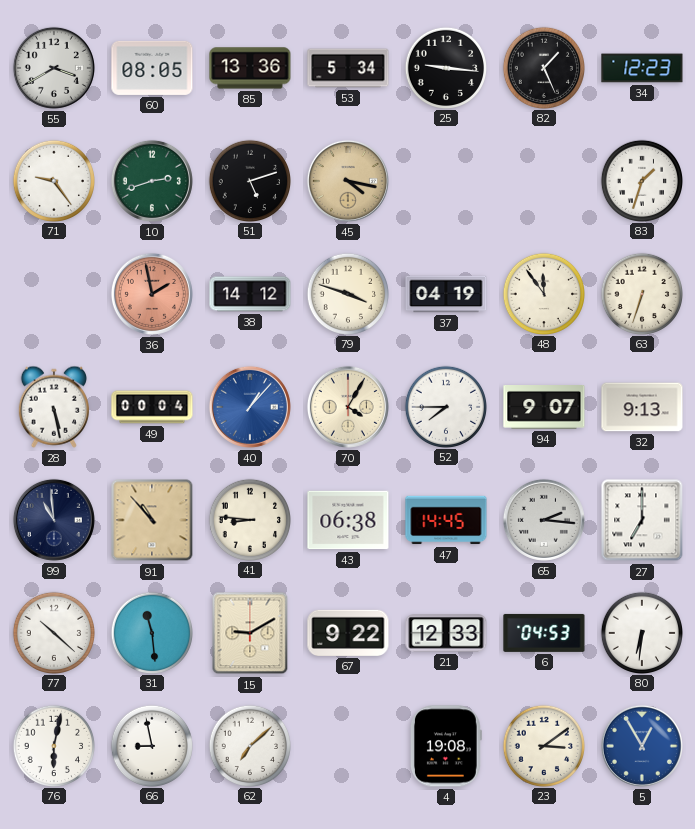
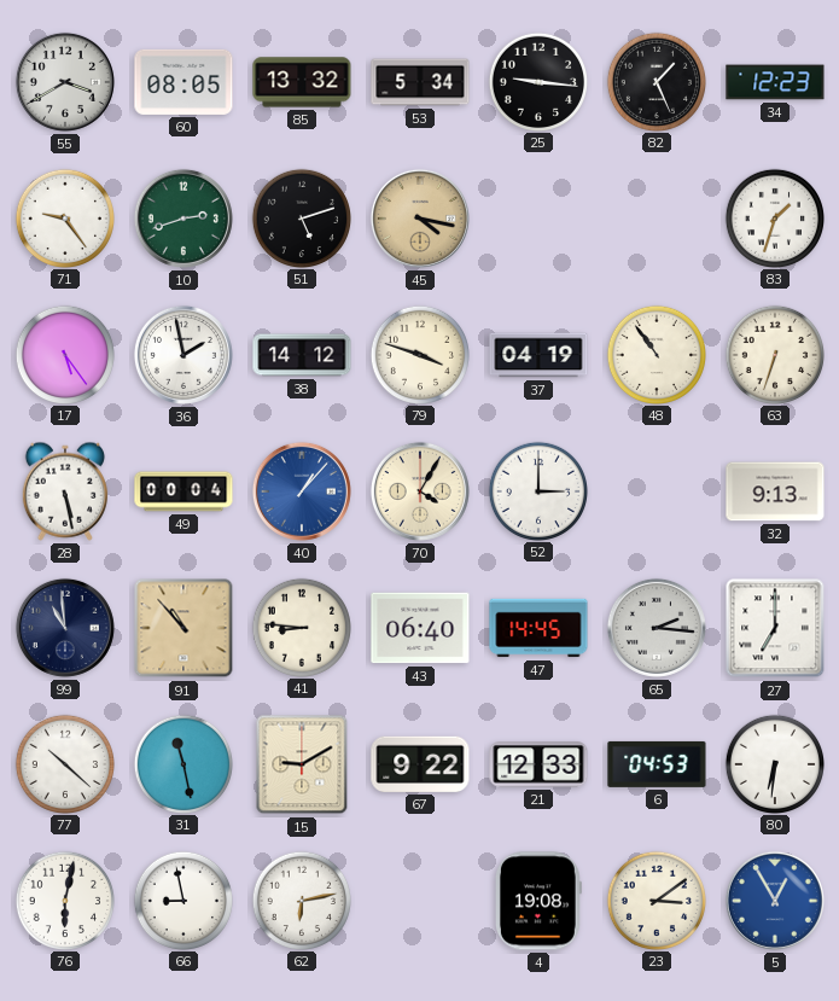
85: 13:36 -> 13:32
17: none -> 5:24
36 dial: salmon -> white
48: 11:54 -> 10:54
52: 7:45 -> 3:00
94: 9:07 -> none
43: 06:38 -> 06:40
31: 11:29 -> 11:28
62: 7:08 -> 6:13
